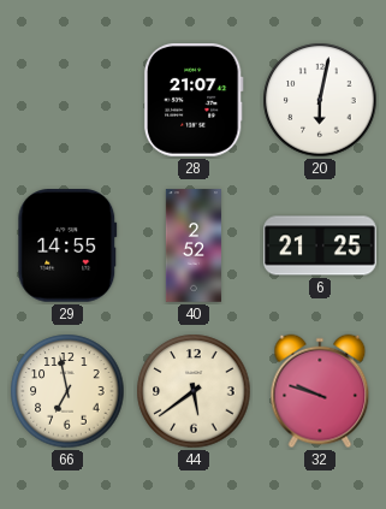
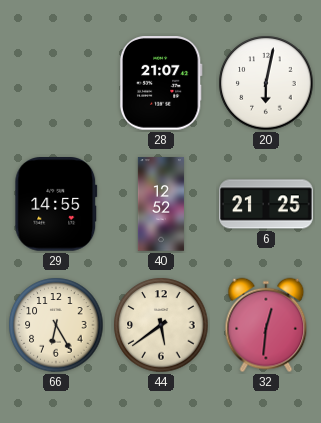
40: 2:52 -> 12:52
66: 6:58 -> 6:25
32: 9:48 -> 12:31
